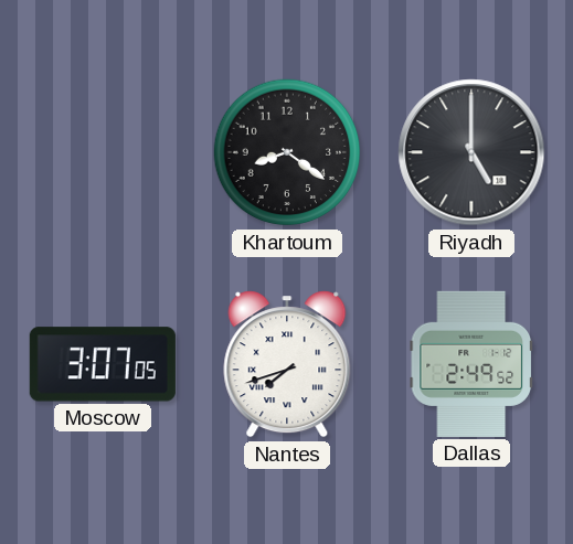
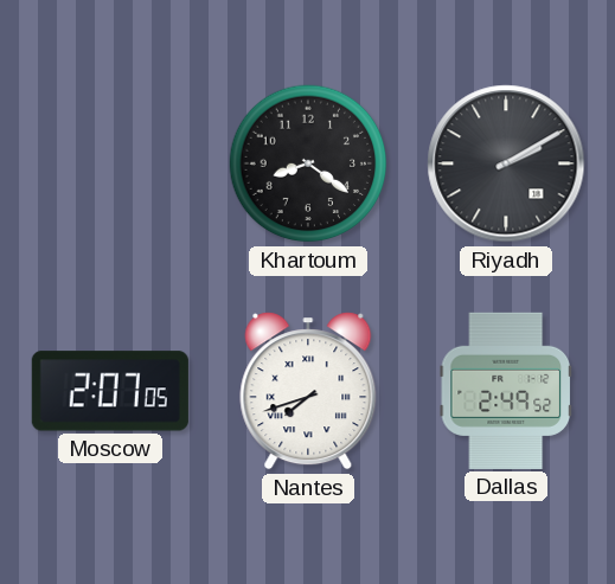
Riyadh: 5:00 -> 2:10
Moscow: 3:07 -> 2:07
